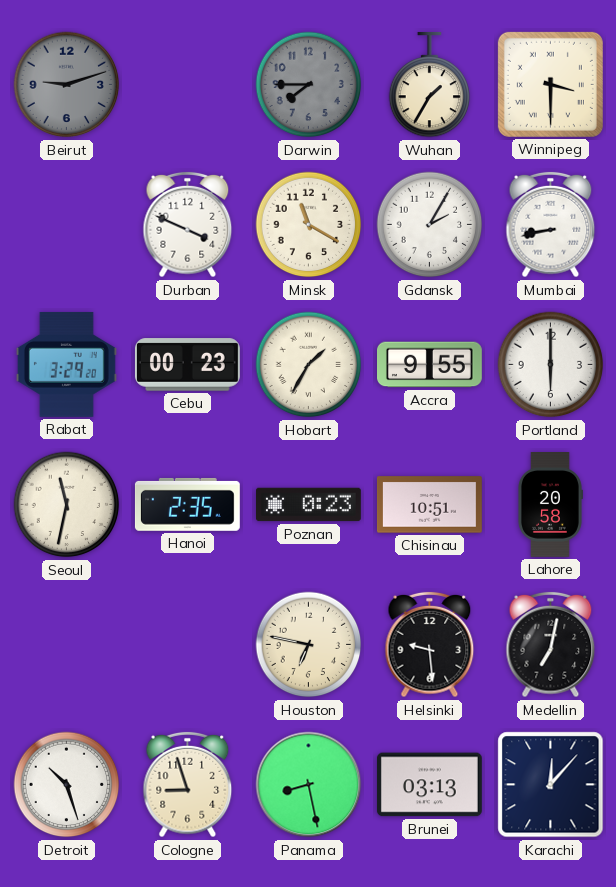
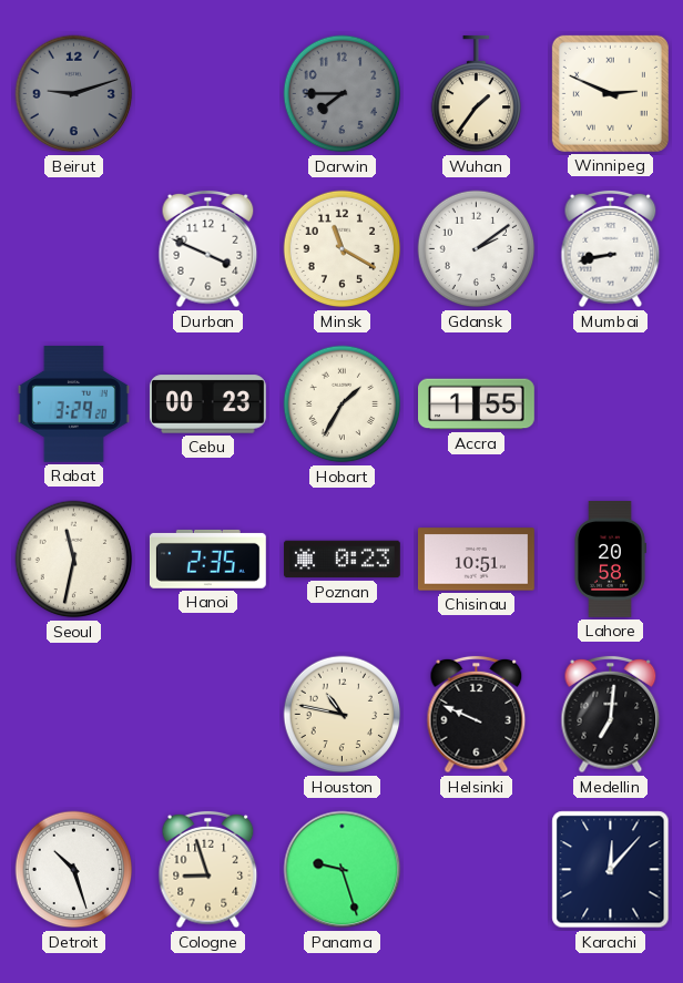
Wuhan: 1:35 -> 1:36
Winnipeg: 3:30 -> 2:49
Gdansk: 2:05 -> 2:09
Accra: 9:55 -> 1:55
Portland: 6:00 -> none
Houston: 6:47 -> 10:47
Helsinki: 9:29 -> 9:49
Medellin: 7:02 -> 7:01
Panama: 8:28 -> 9:27
Brunei: 03:13 -> none
